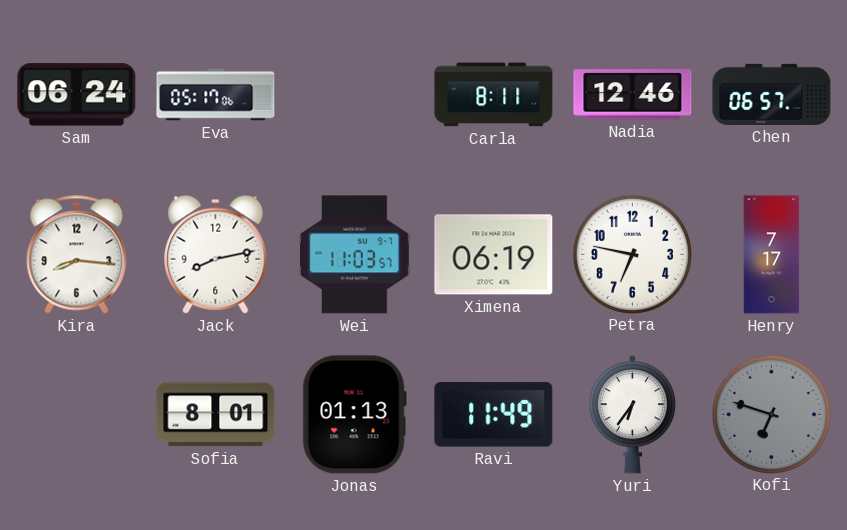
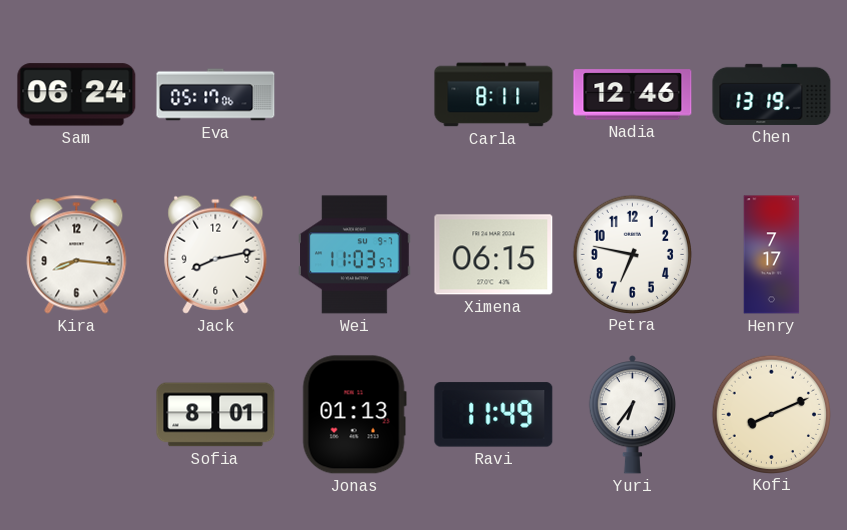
Chen: 06:57 -> 13:19
Ximena: 06:19 -> 06:15
Kofi: 6:48 -> 8:11
Kofi dial: grey -> cream
